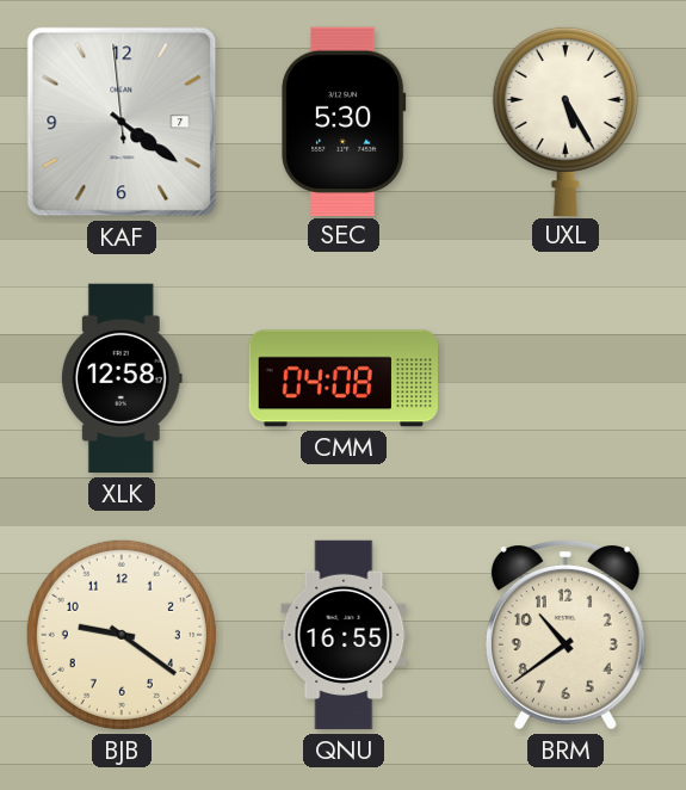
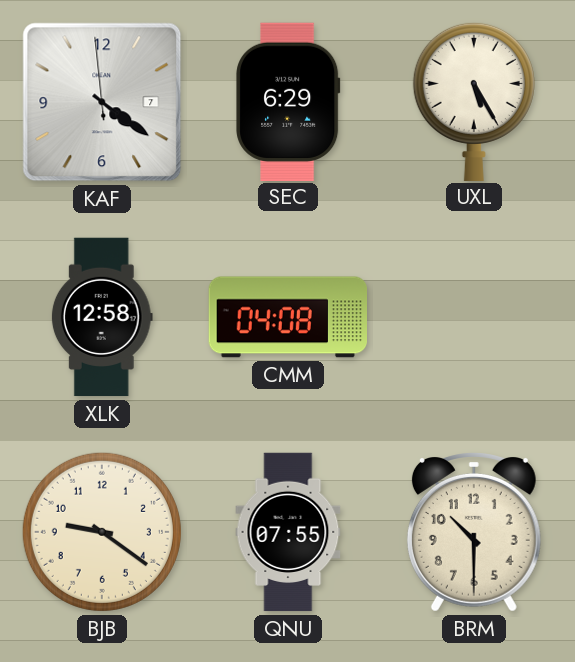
SEC: 5:30 -> 6:29
QNU: 16:55 -> 07:55
BRM: 10:39 -> 10:30
